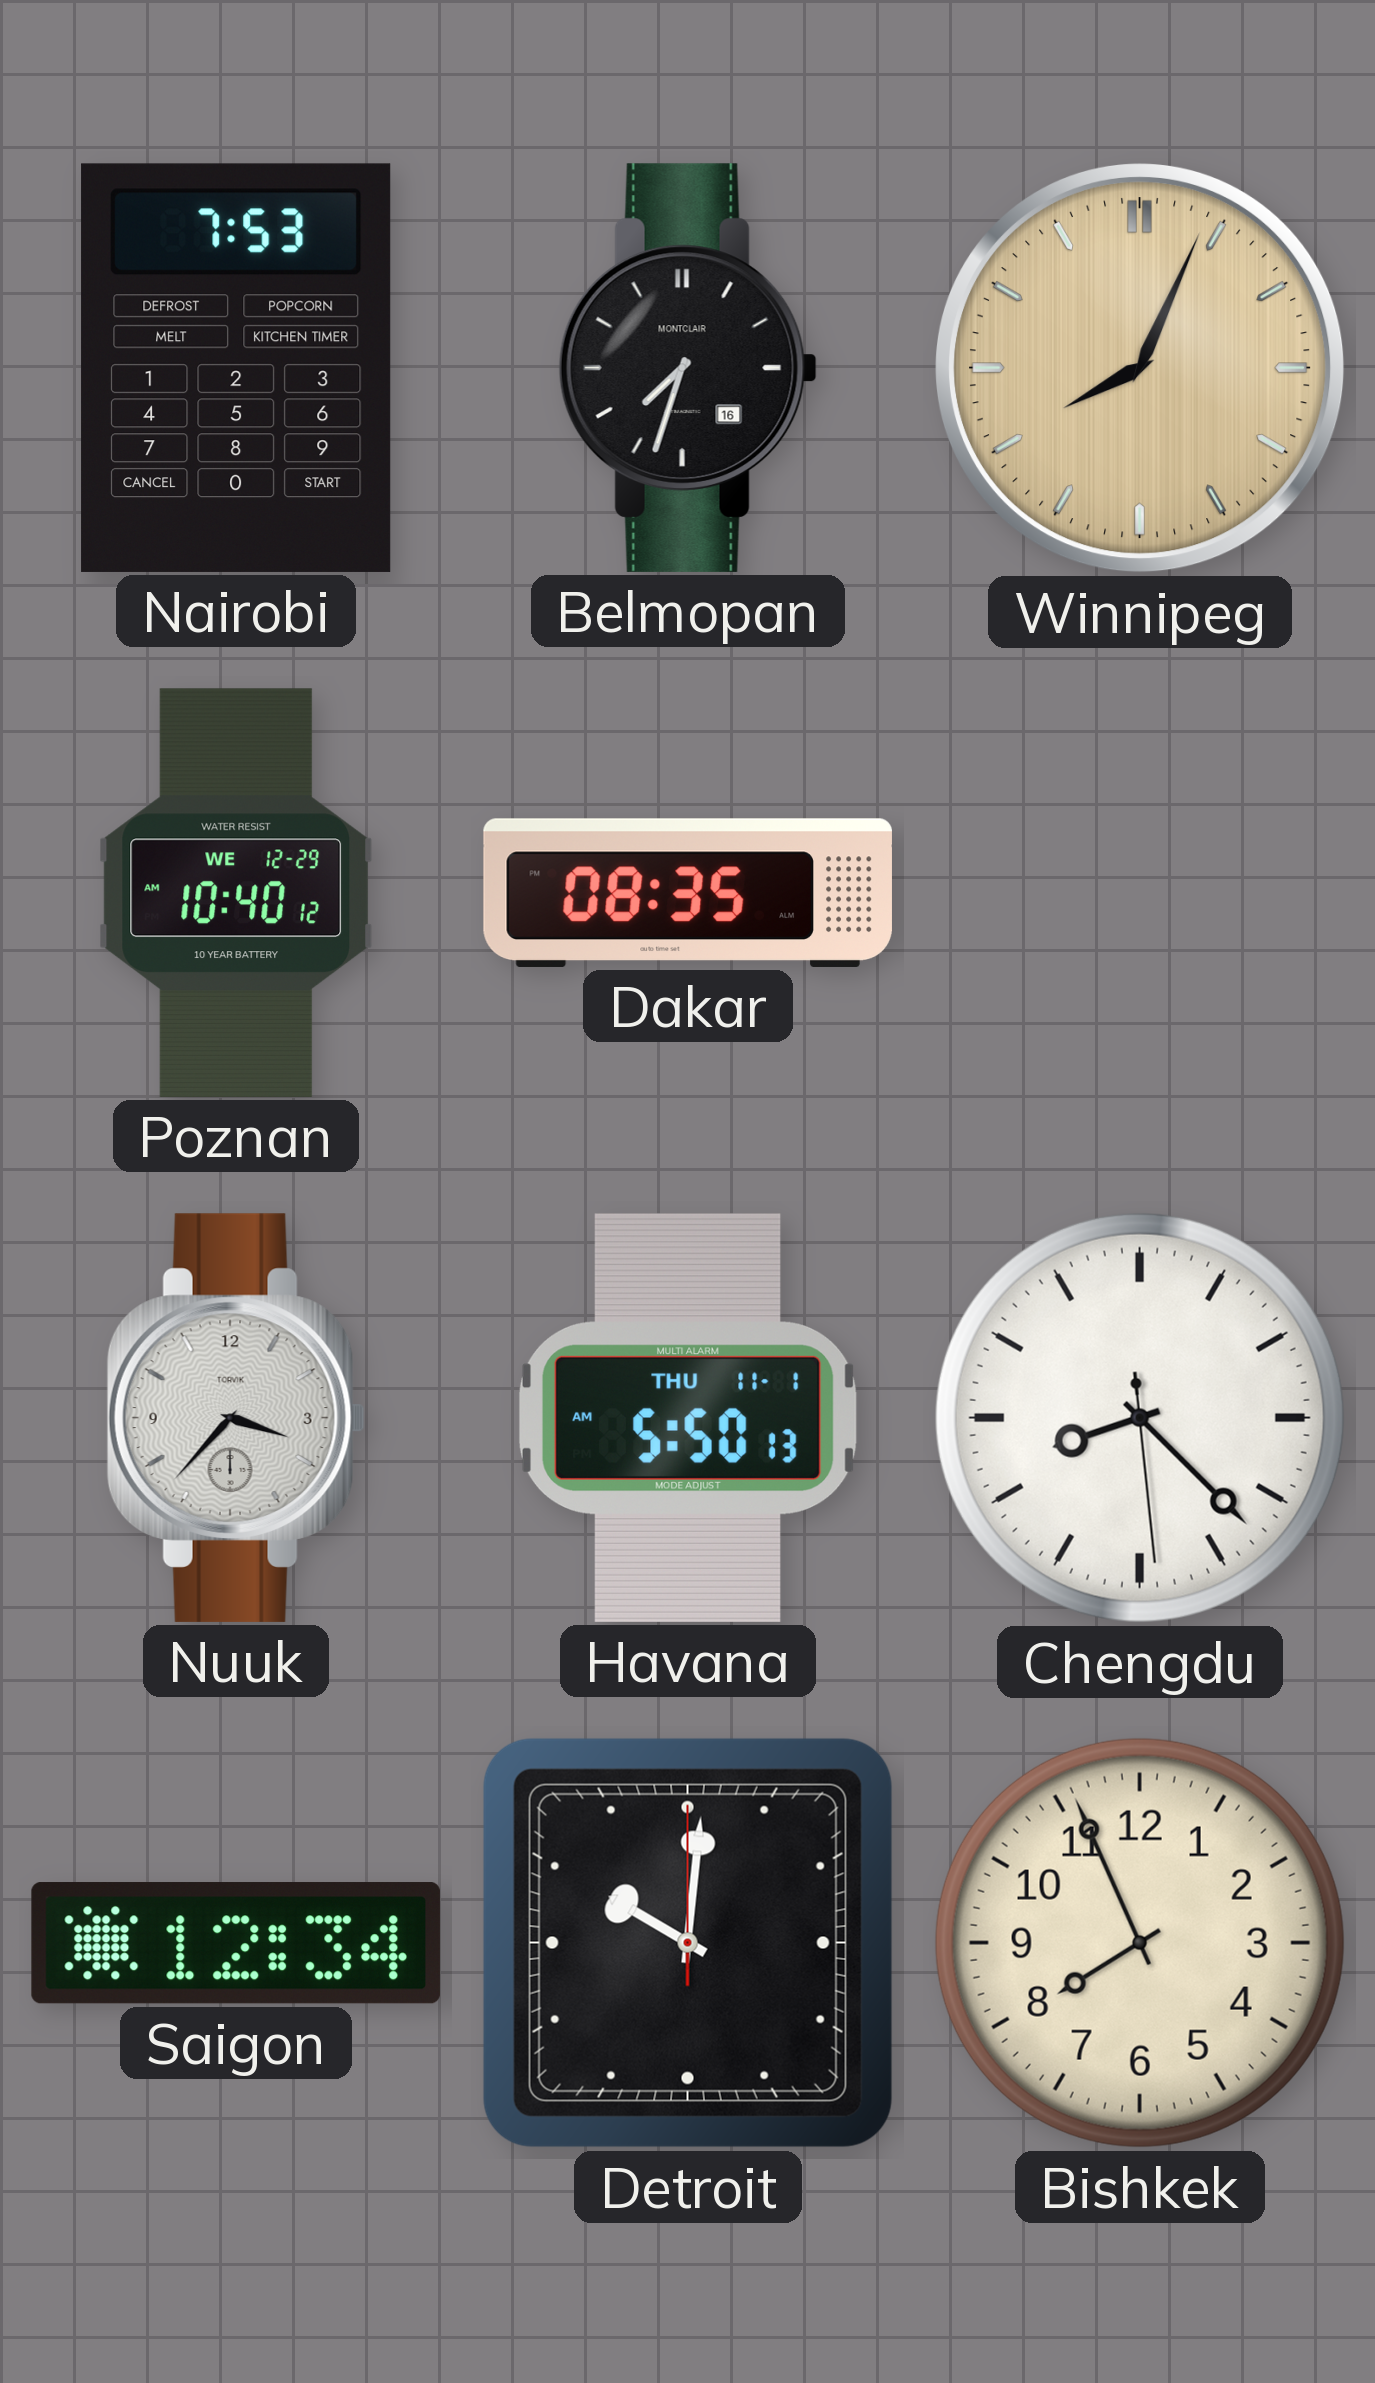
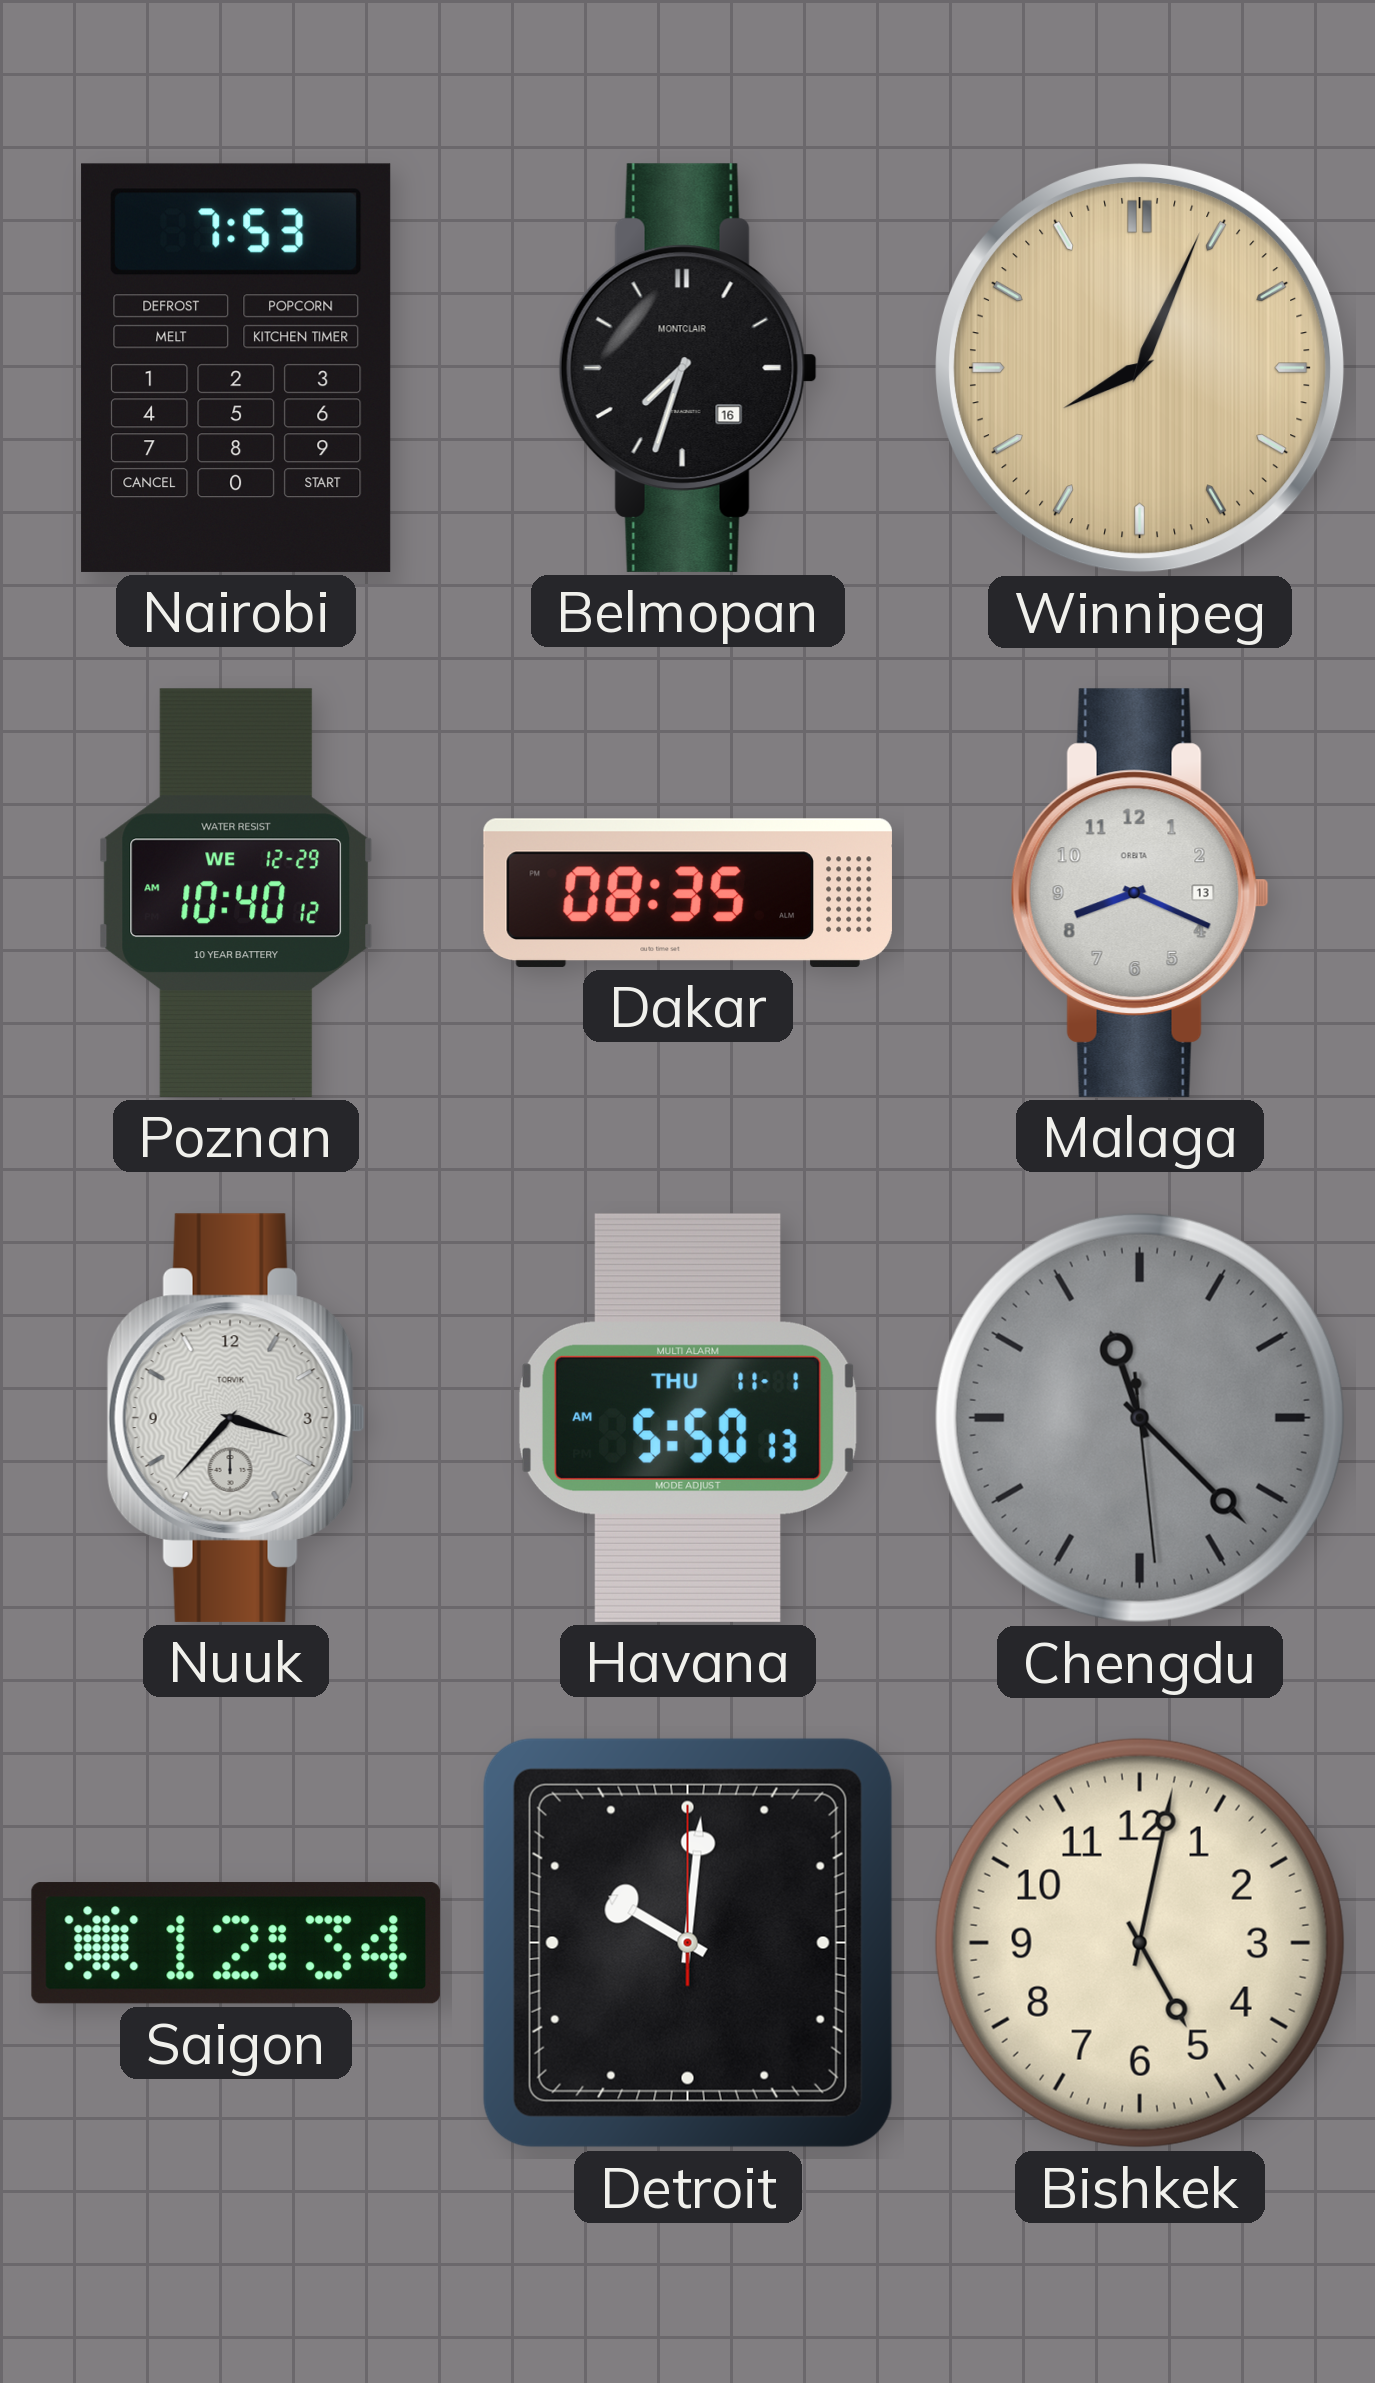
Malaga: none -> 8:19
Chengdu: 8:22 -> 11:22
Chengdu dial: white -> grey
Bishkek: 7:56 -> 5:02
